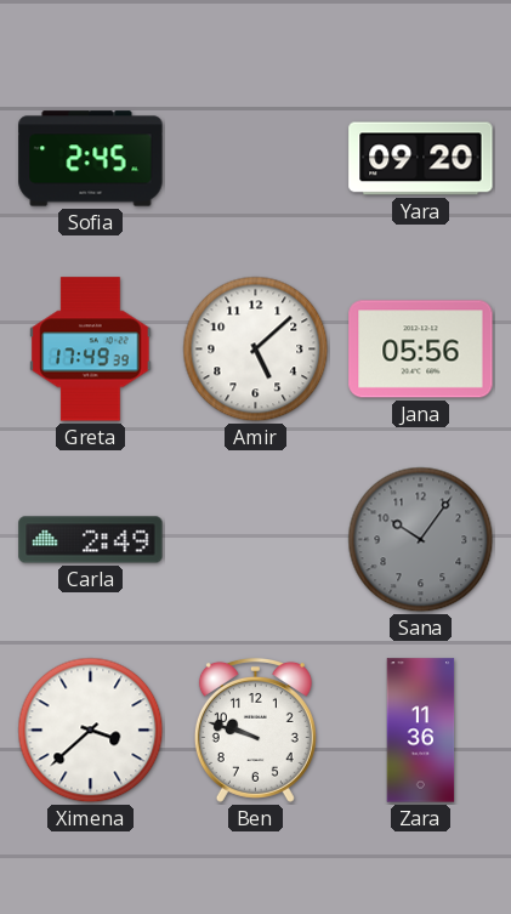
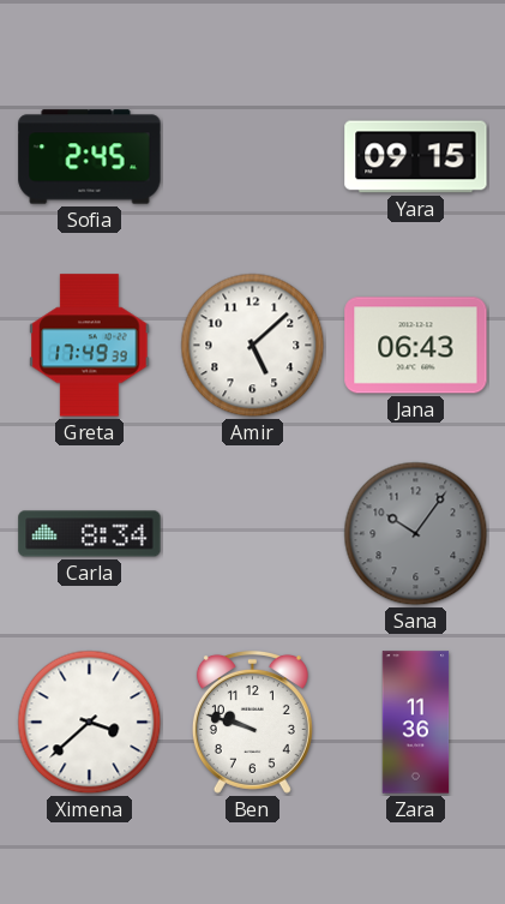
Yara: 09:20 -> 09:15
Jana: 05:56 -> 06:43
Carla: 2:49 -> 8:34
